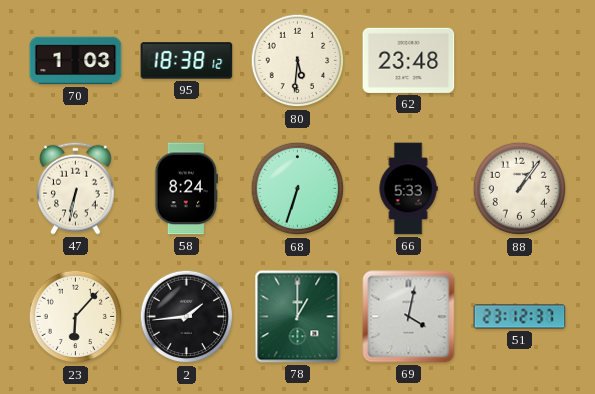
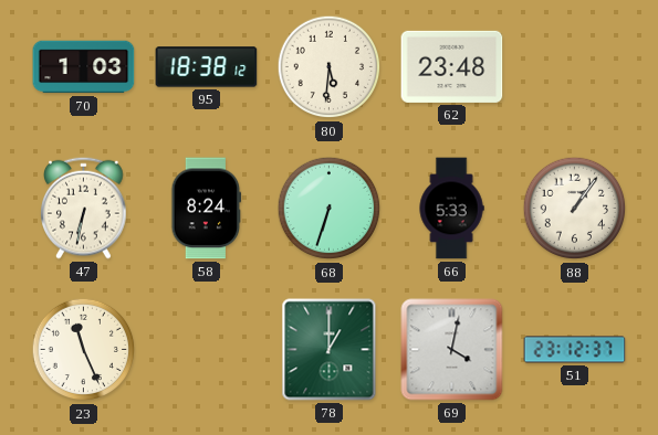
23: 6:07 -> 11:26
2: 1:44 -> none
